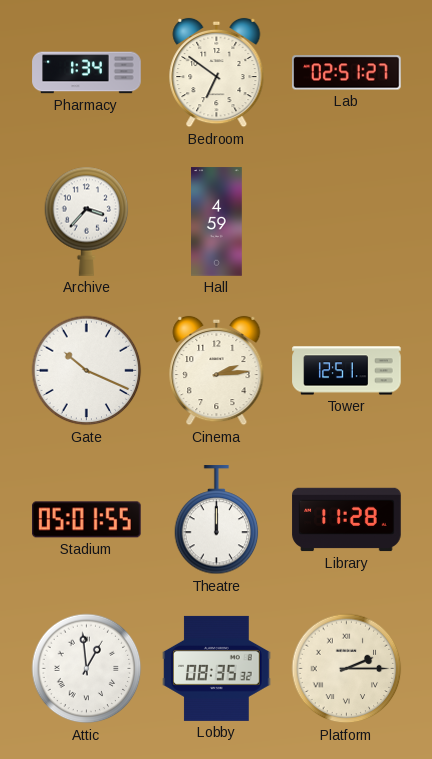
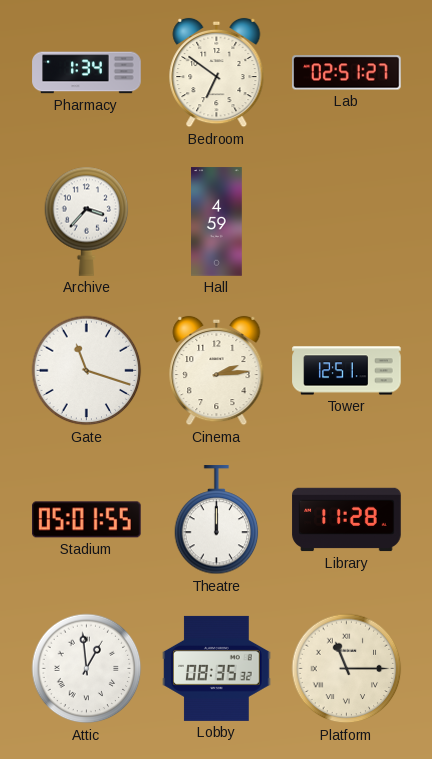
Gate: 10:19 -> 11:18
Platform: 2:15 -> 11:15
